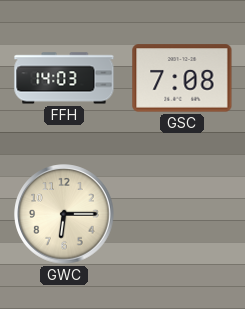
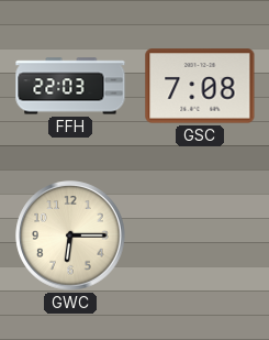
FFH: 14:03 -> 22:03
